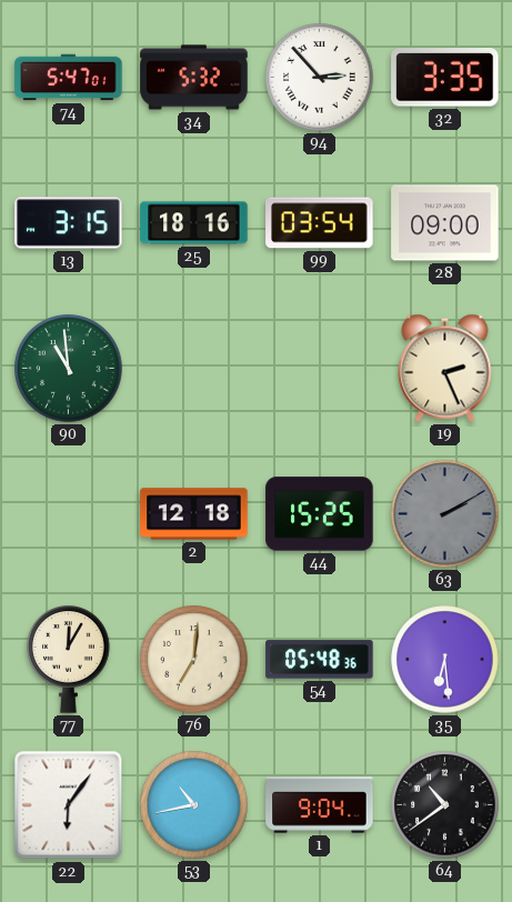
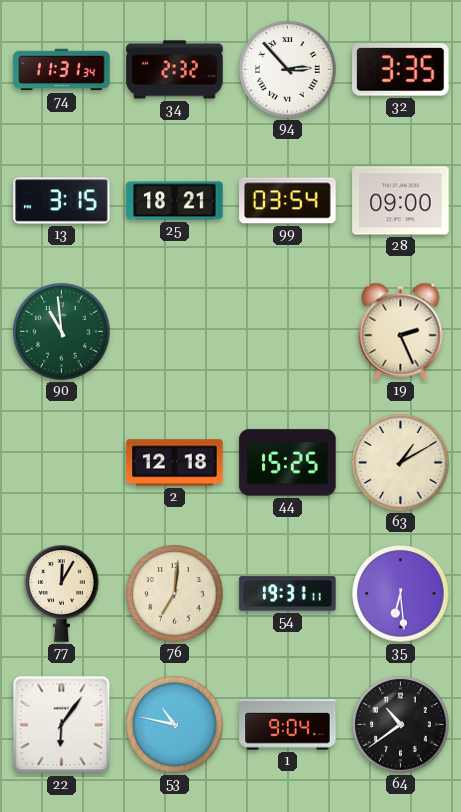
74: 5:47 -> 11:31
34: 5:32 -> 2:32
25: 18:16 -> 18:21
63: 2:10 -> 1:10
63 dial: grey -> cream
54: 05:48 -> 19:31
53: 10:43 -> 10:47
